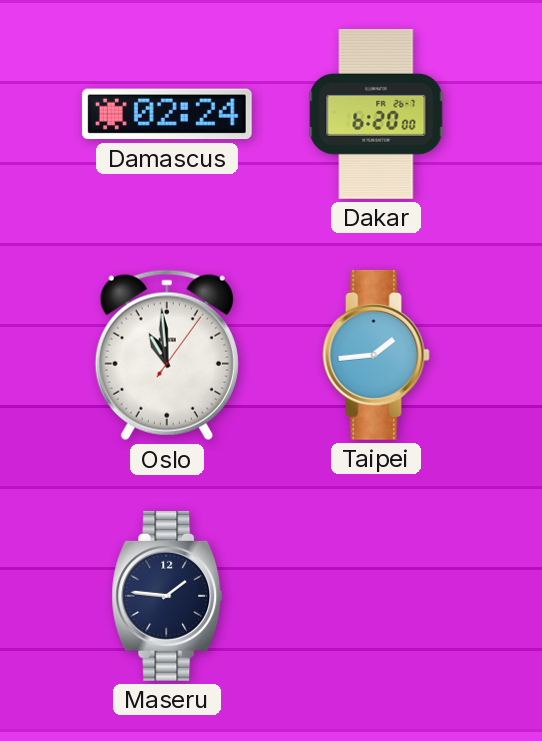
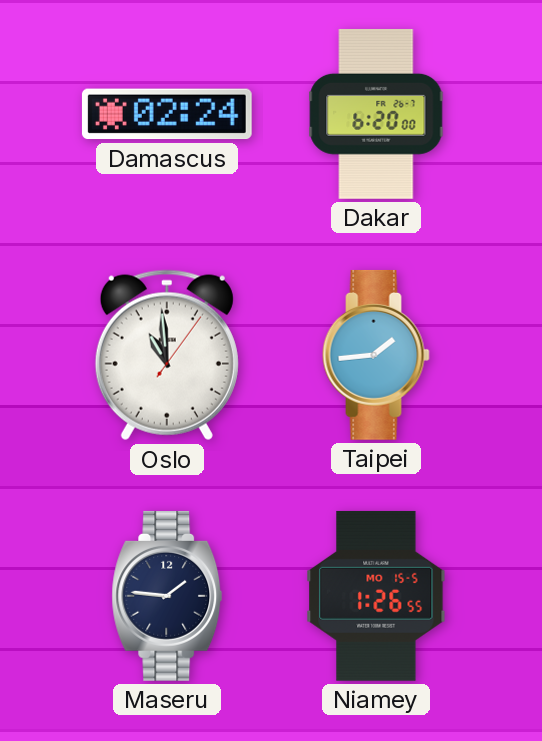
Niamey: none -> 1:26
